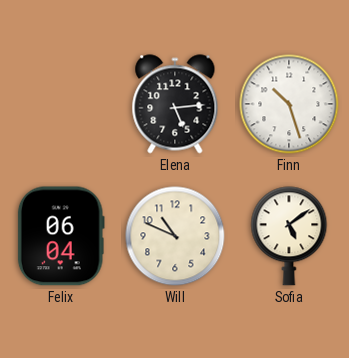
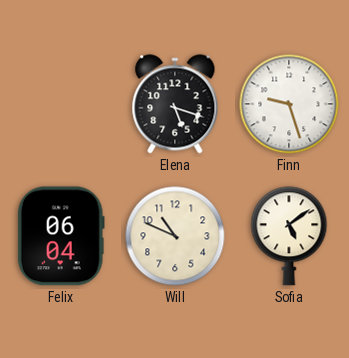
Elena: 5:14 -> 5:18
Finn: 10:27 -> 9:27
